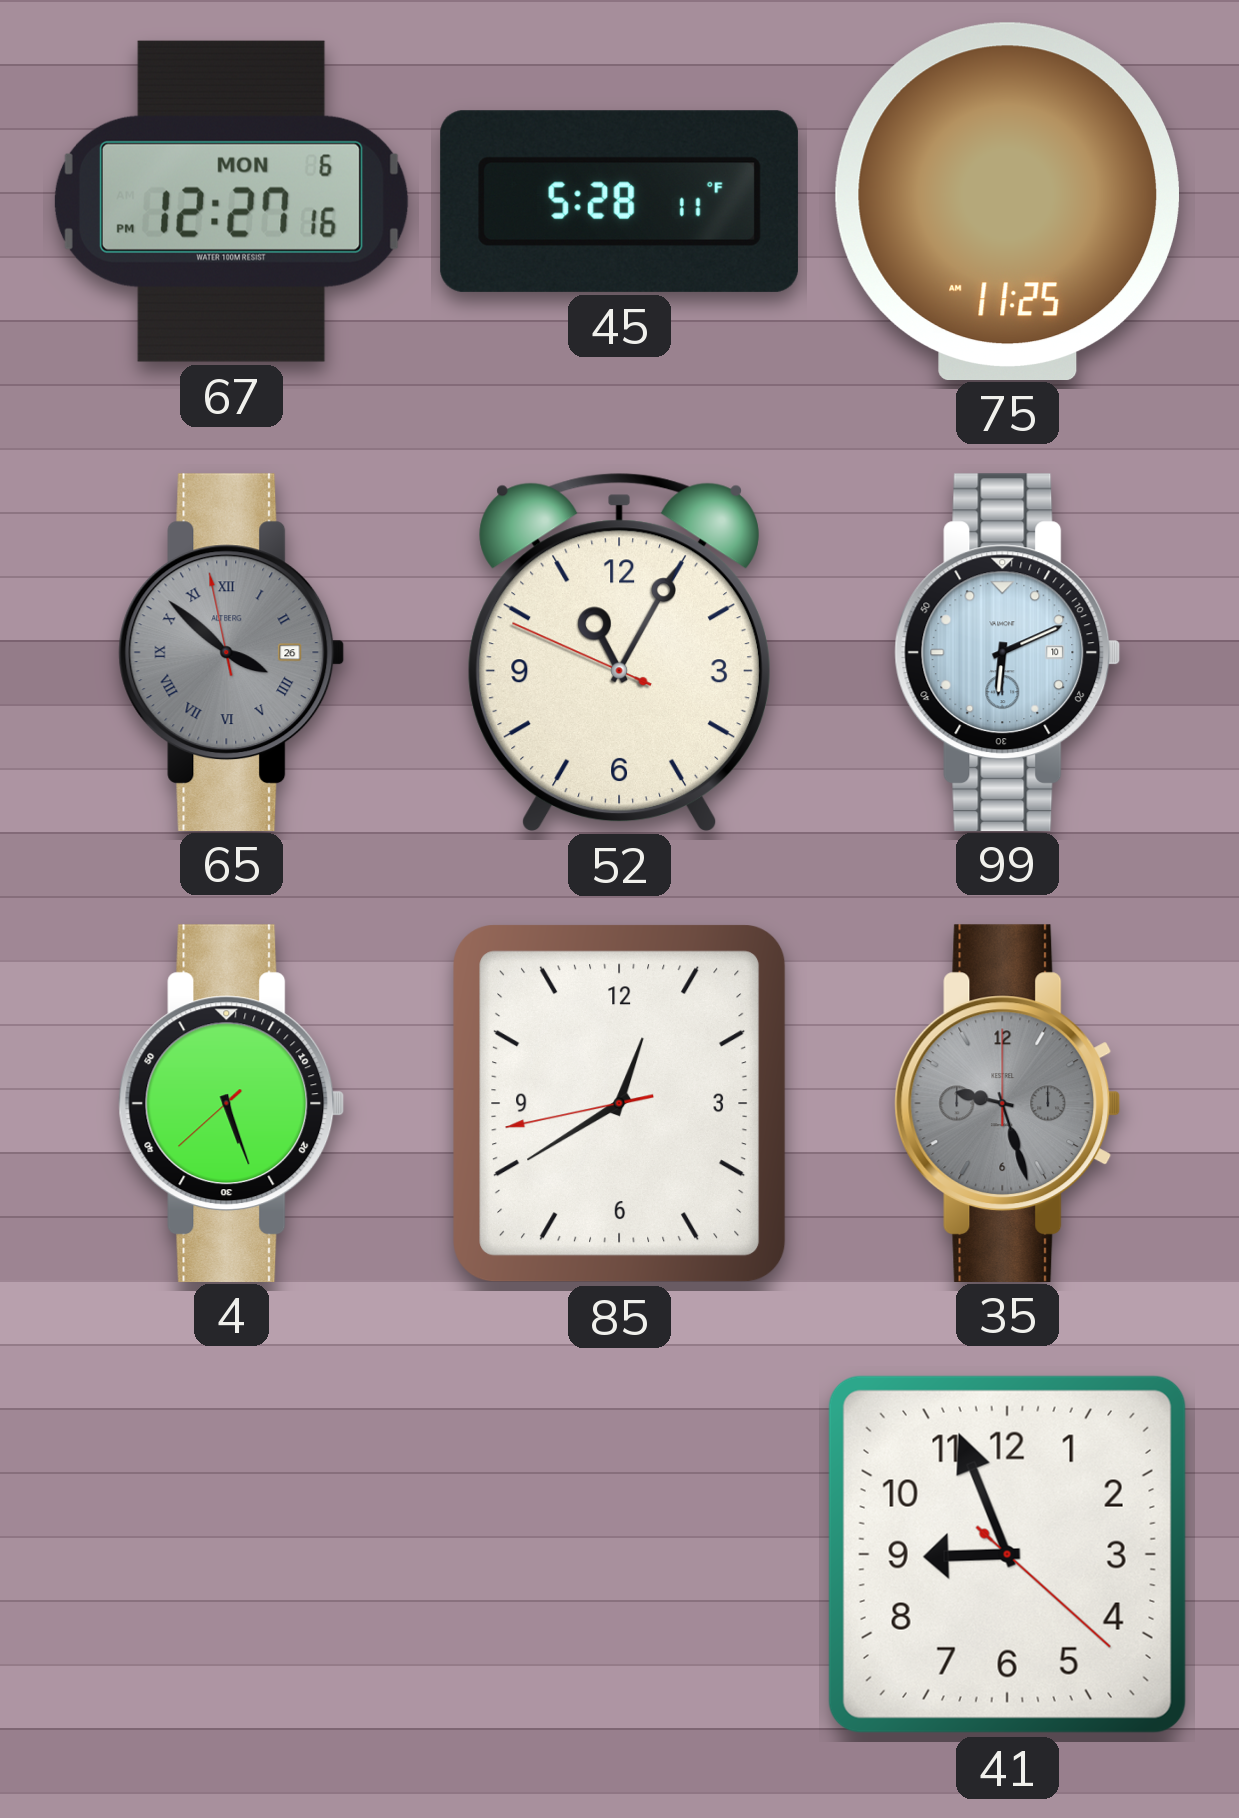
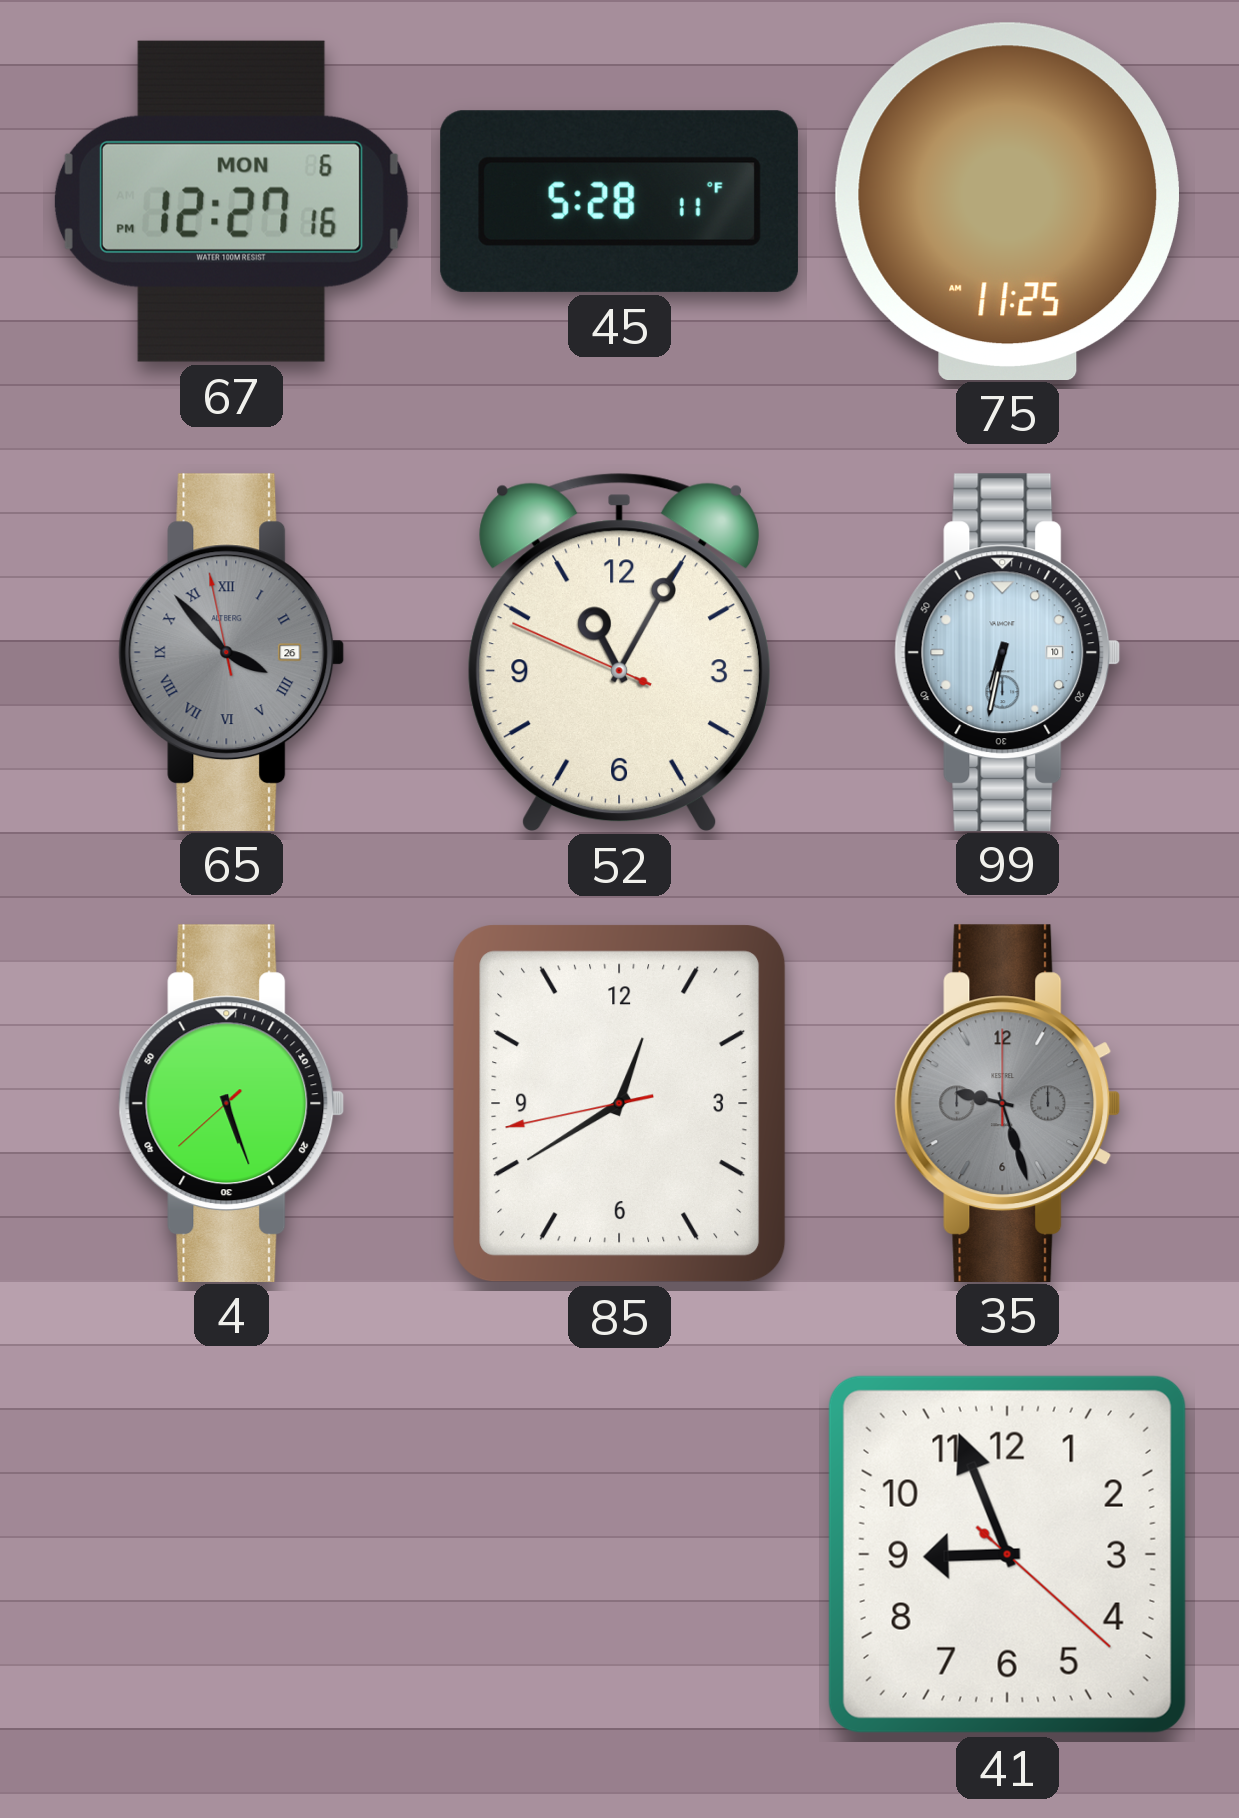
65: 3:51 -> 3:52
99: 6:11 -> 6:32
